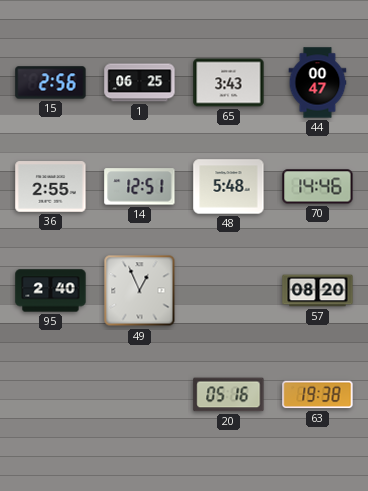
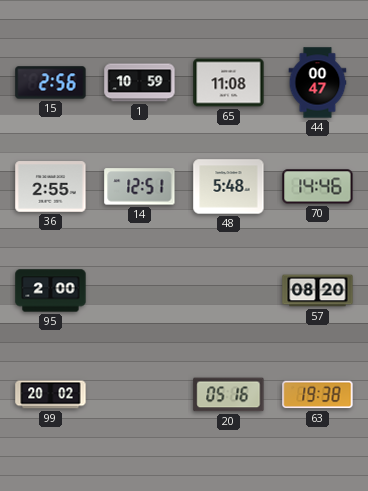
1: 06:25 -> 10:59
65: 3:43 -> 11:08
95: 2:40 -> 2:00
49: 12:56 -> none
99: none -> 20:02
